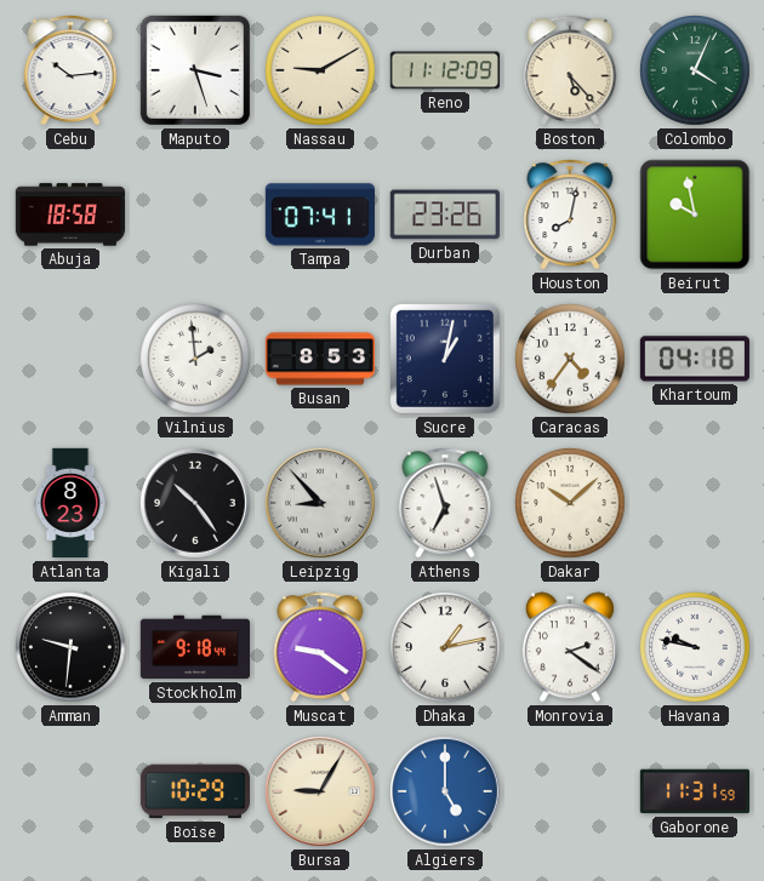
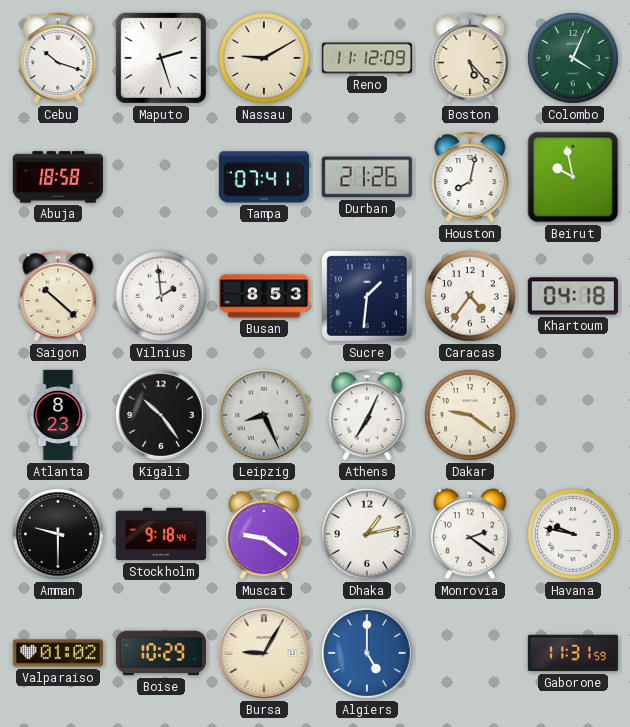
Cebu: 10:14 -> 10:18
Maputo: 3:27 -> 2:27
Durban: 23:26 -> 21:26
Saigon: none -> 10:22
Sucre: 1:02 -> 1:31
Leipzig: 8:53 -> 8:26
Athens: 6:57 -> 7:04
Dakar: 10:08 -> 9:21
Amman: 9:31 -> 9:30
Valparaiso: none -> 01:02
